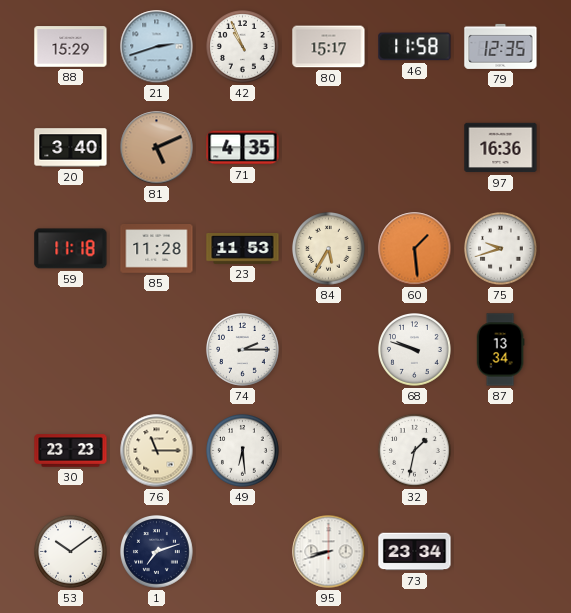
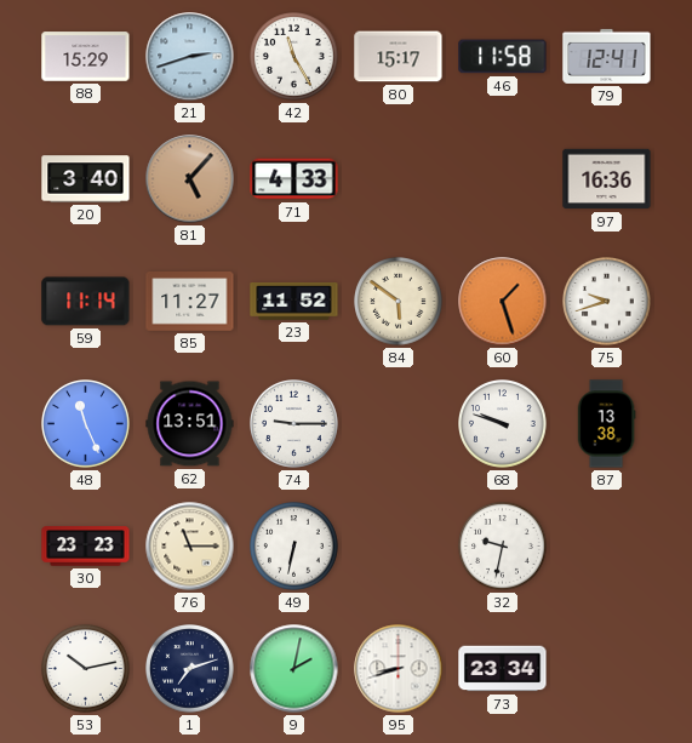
42: 10:56 -> 11:25
79: 12:35 -> 12:41
81: 5:11 -> 5:07
71: 4:35 -> 4:33
59: 11:18 -> 11:14
85: 11:28 -> 11:27
23: 11:53 -> 11:52
84: 5:35 -> 5:51
60: 1:29 -> 1:27
48: none -> 11:26
62: none -> 13:51
74: 2:15 -> 9:15
87: 13:34 -> 13:38
49: 6:29 -> 6:32
32: 1:32 -> 9:32
53: 10:09 -> 10:13
9: none -> 2:02
